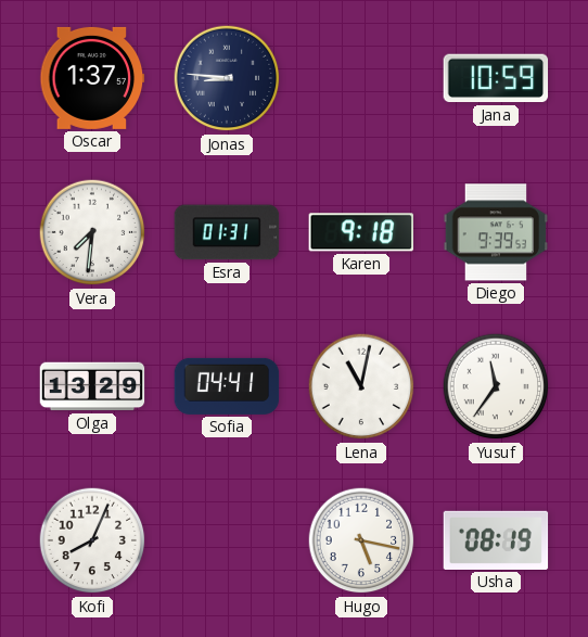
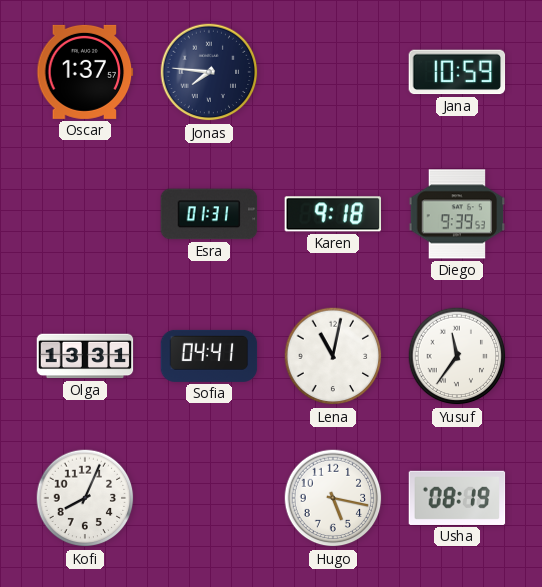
Jonas: 8:46 -> 7:46
Vera: 7:31 -> none
Olga: 13:29 -> 13:31
